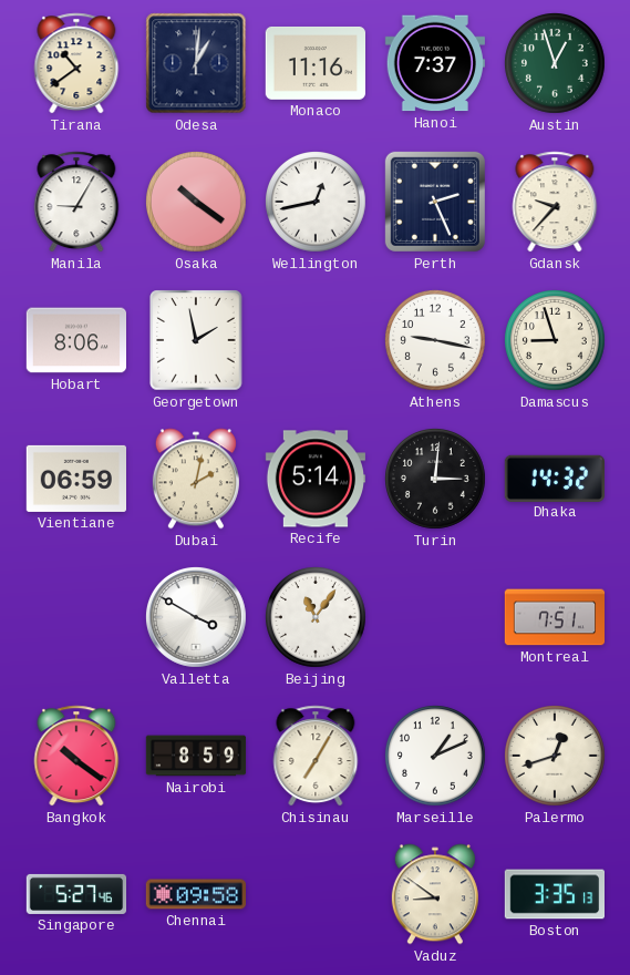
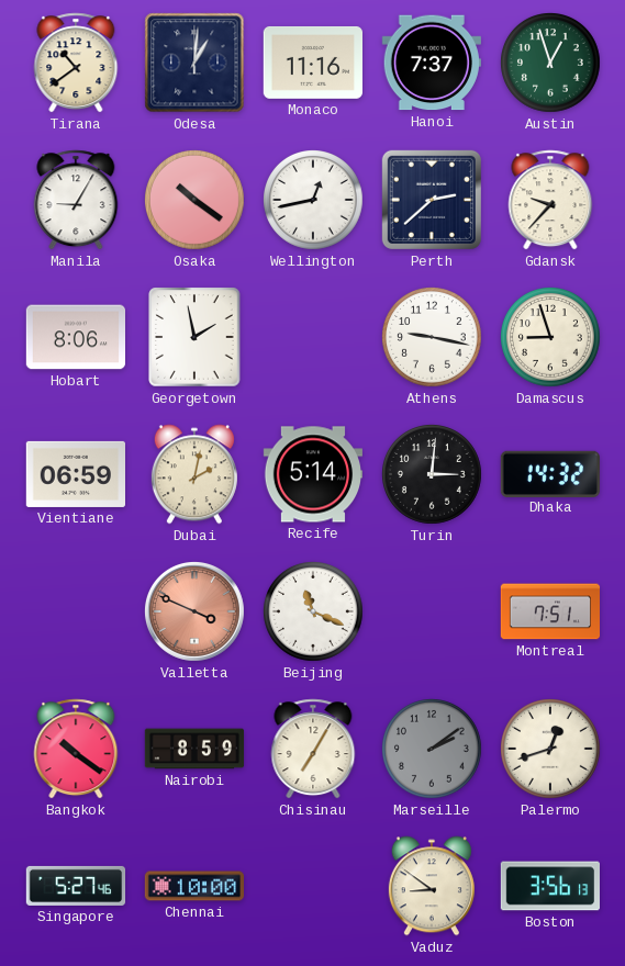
Perth: 2:26 -> 2:38
Valletta: 3:50 -> 3:49
Valletta dial: white -> salmon
Beijing: 11:06 -> 11:19
Marseille: 1:11 -> 2:09
Marseille dial: white -> grey
Chennai: 09:58 -> 10:00
Boston: 3:35 -> 3:56
